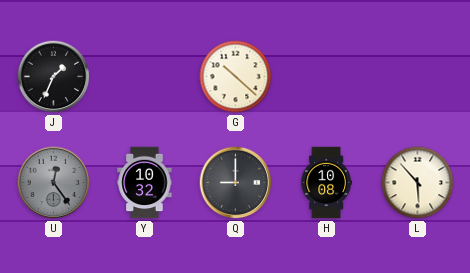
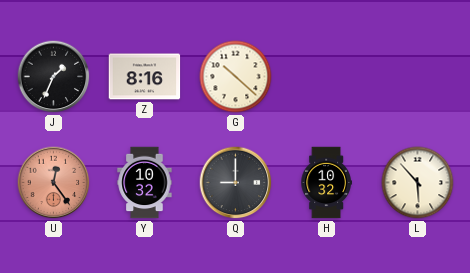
Z: none -> 8:16
U dial: grey -> salmon
H: 10:08 -> 10:32
